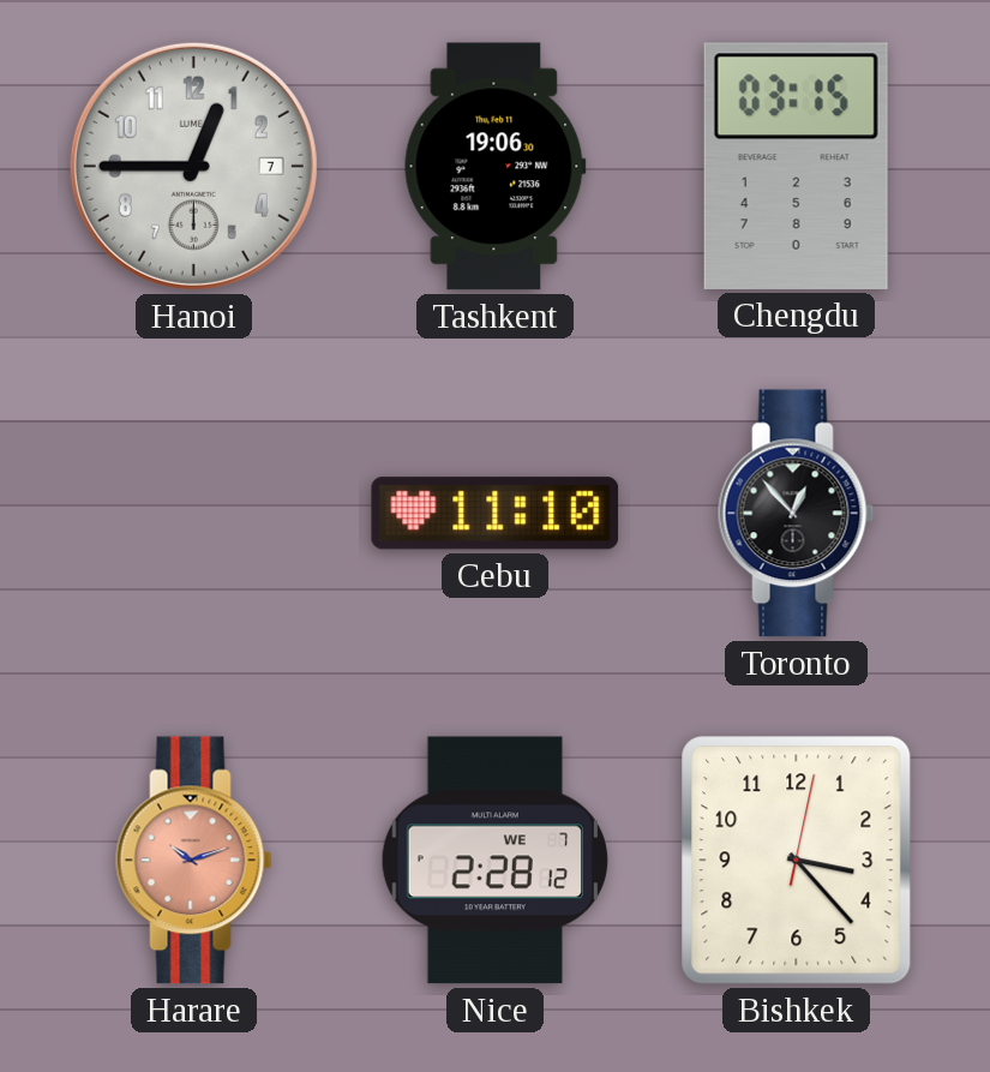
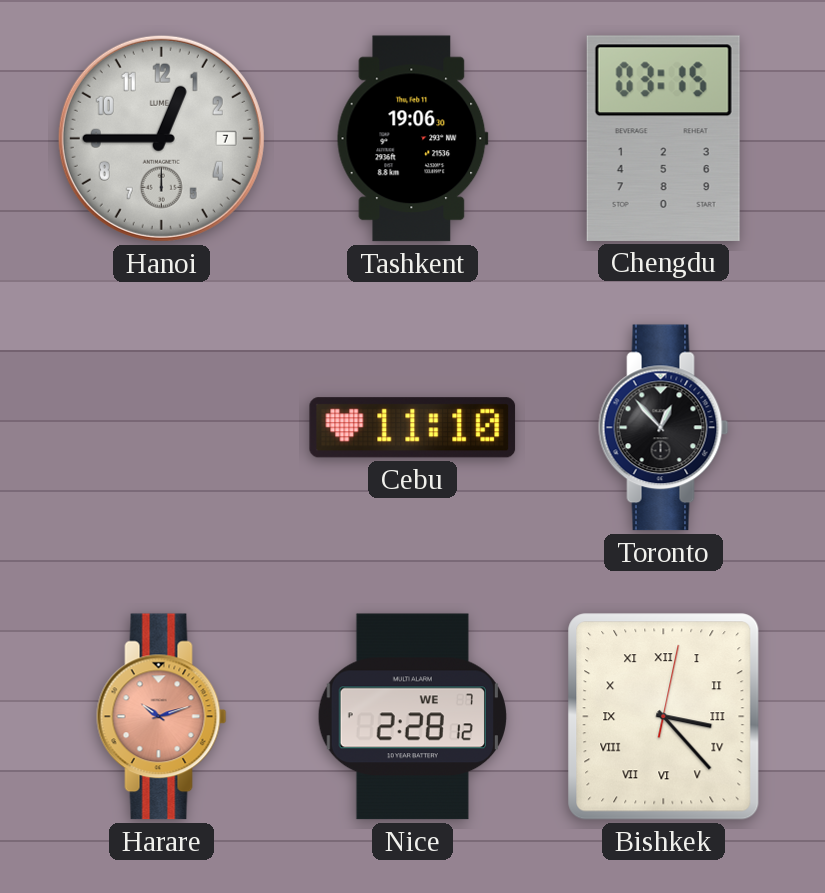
Bishkek numerals: Arabic -> Roman
